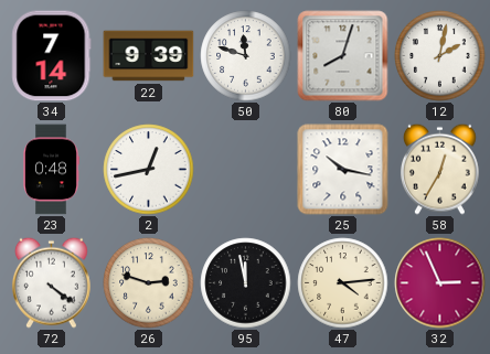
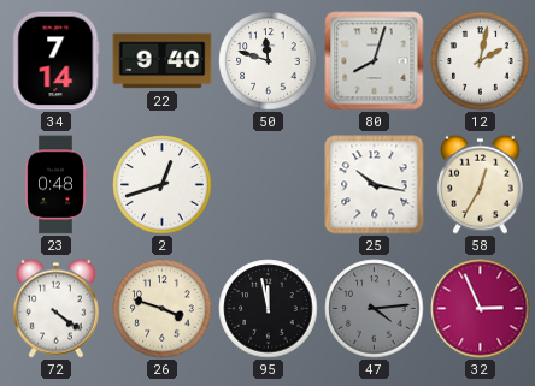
22: 9:39 -> 9:40
2: 12:43 -> 12:42
26: 2:48 -> 3:48
47 dial: cream -> grey
